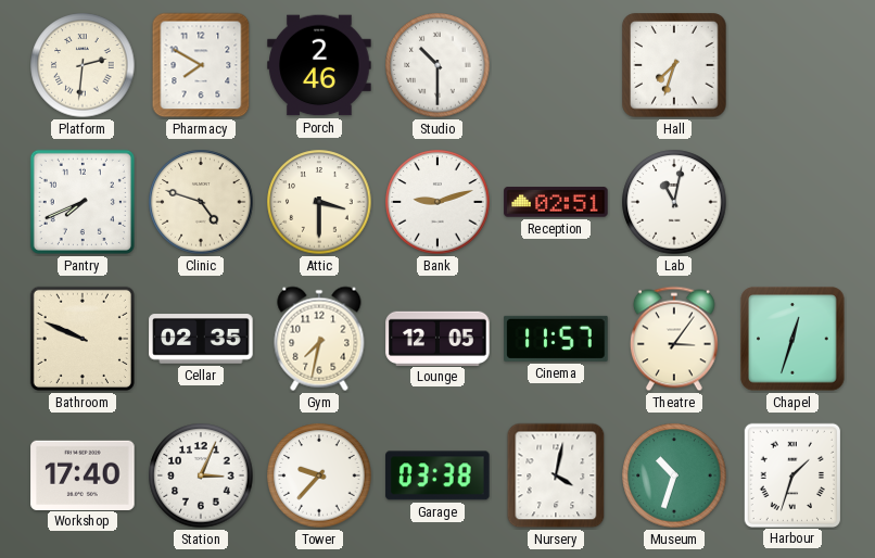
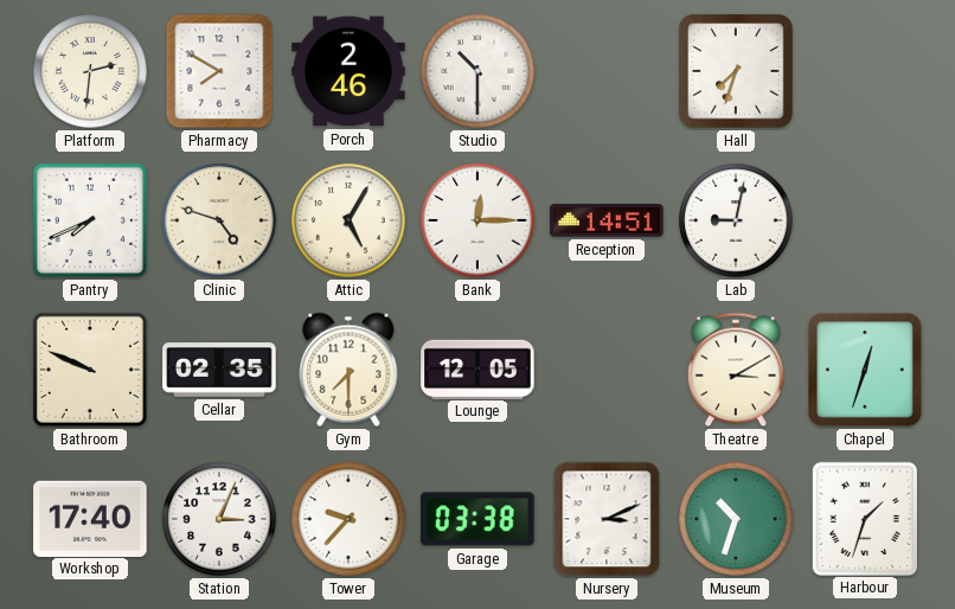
Attic: 3:30 -> 5:05
Bank: 9:12 -> 12:15
Reception: 02:51 -> 14:51
Lab: 11:02 -> 9:02
Gym: 7:32 -> 7:30
Cinema: 11:57 -> none
Theatre: 3:06 -> 3:10
Nursery: 4:02 -> 3:11
